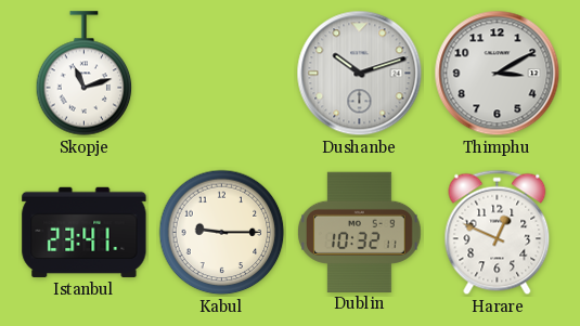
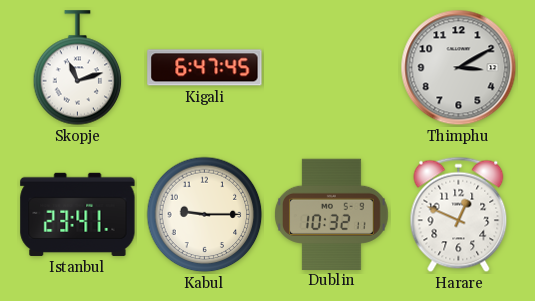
Kigali: none -> 6:47
Dushanbe: 10:12 -> none
